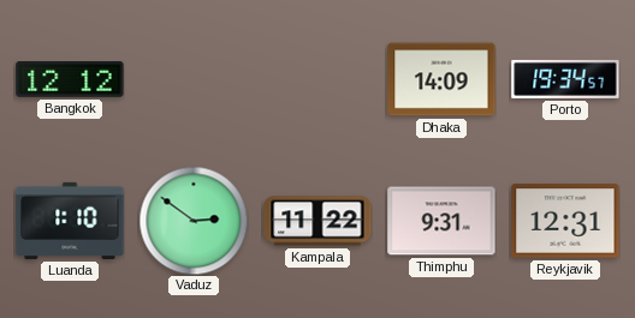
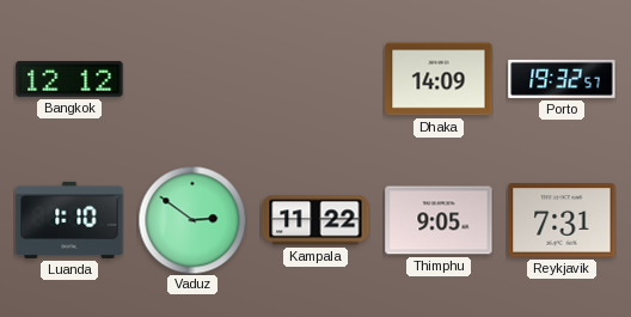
Porto: 19:34 -> 19:32
Thimphu: 9:31 -> 9:05
Reykjavik: 12:31 -> 7:31
